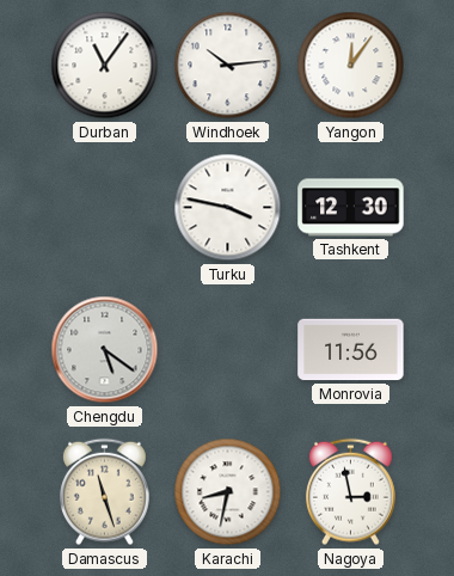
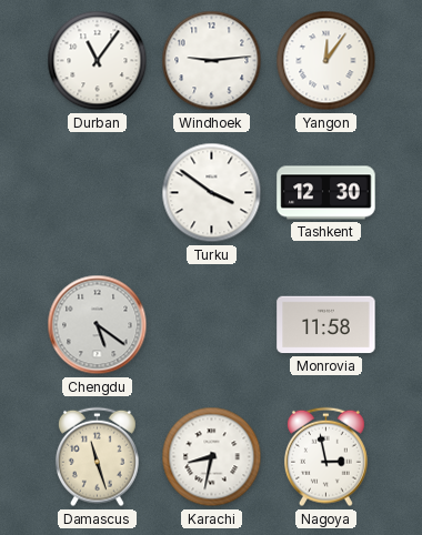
Windhoek: 10:14 -> 9:14
Turku: 3:47 -> 3:51
Monrovia: 11:56 -> 11:58
